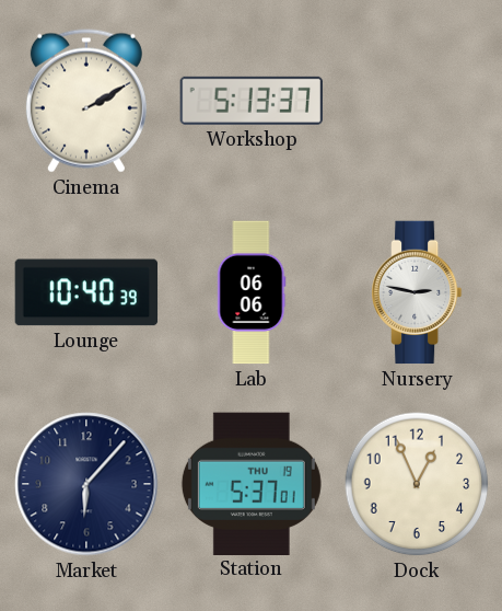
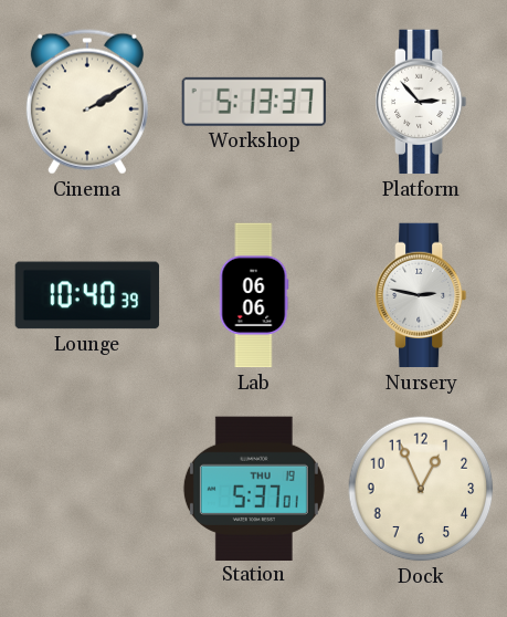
Platform: none -> 2:53
Market: 6:07 -> none
